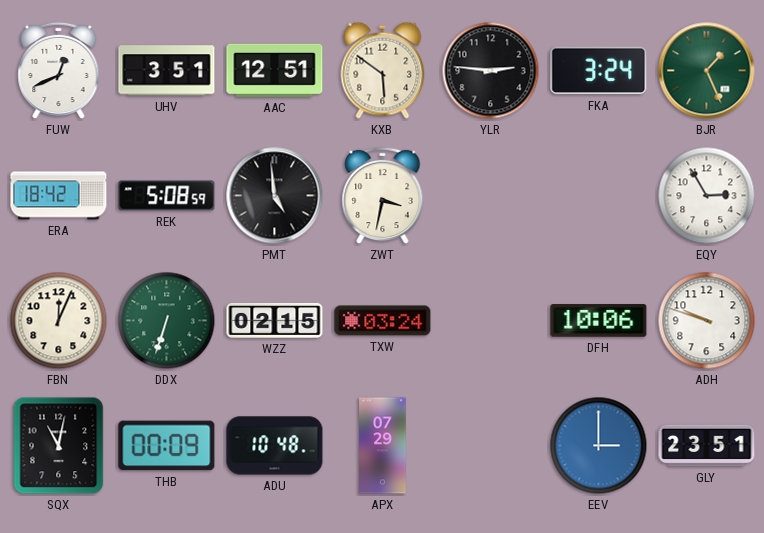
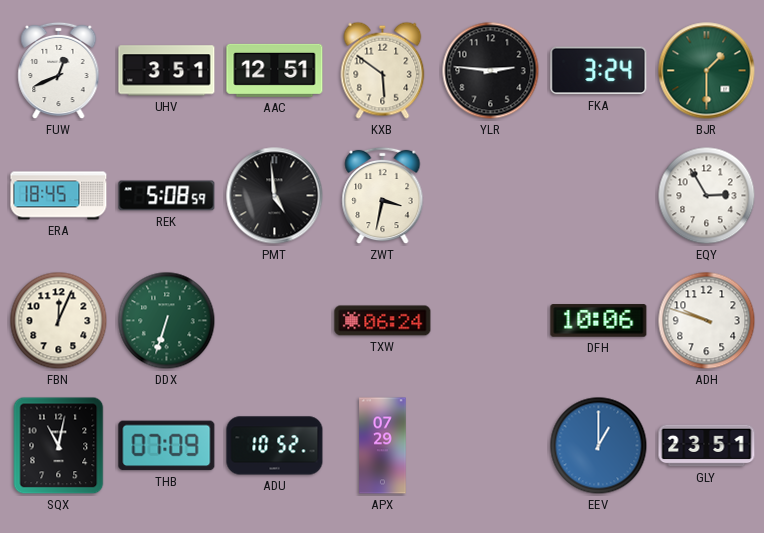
BJR: 1:26 -> 1:30
ERA: 18:42 -> 18:45
WZZ: 02:15 -> none
TXW: 03:24 -> 06:24
THB: 00:09 -> 07:09
ADU: 10:48 -> 10:52
EEV: 3:00 -> 1:00
